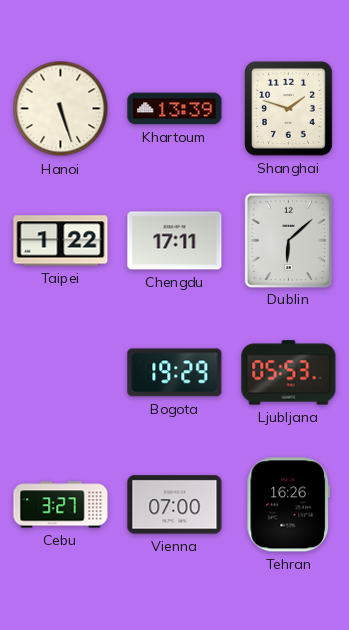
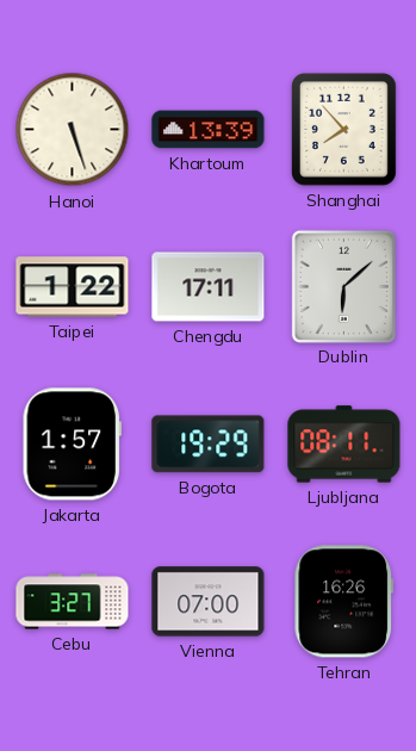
Shanghai: 1:48 -> 7:53
Jakarta: none -> 1:57
Ljubljana: 05:53 -> 08:11
